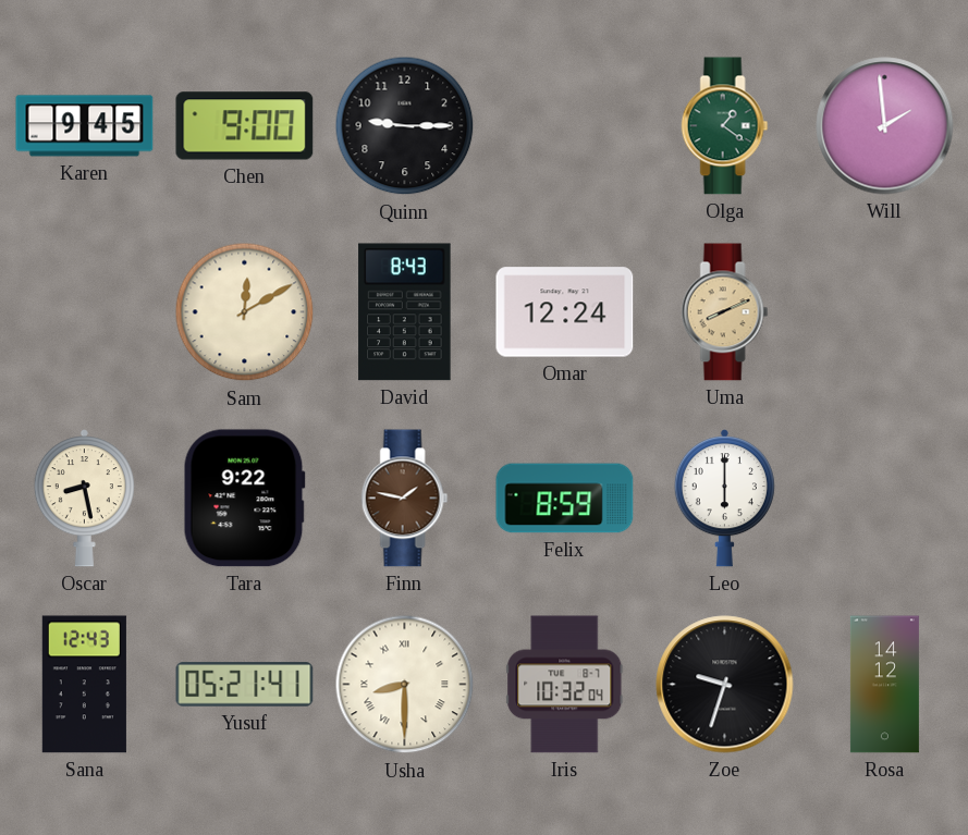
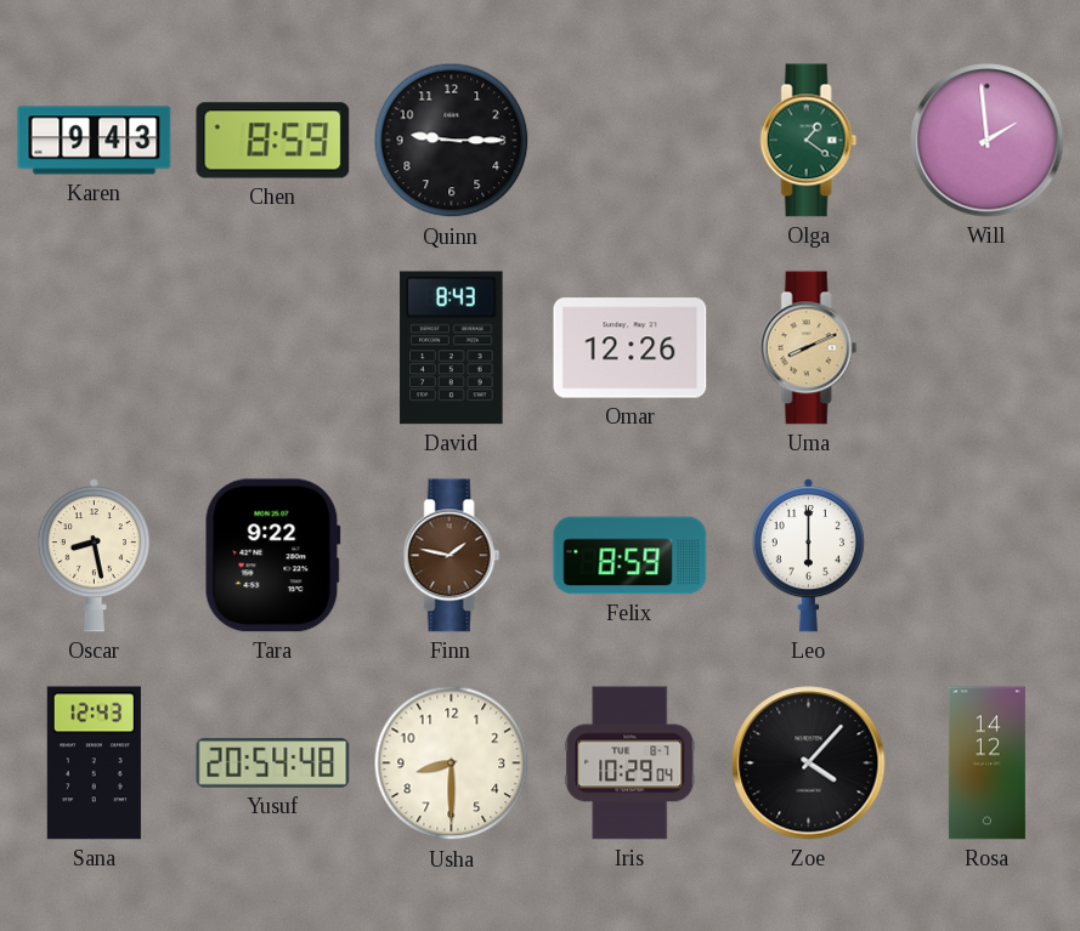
Karen: 9:45 -> 9:43
Chen: 9:00 -> 8:59
Sam: 12:10 -> none
Omar: 12:24 -> 12:26
Yusuf: 05:21 -> 20:54
Usha numerals: Roman -> Arabic
Iris: 10:32 -> 10:29
Zoe: 9:33 -> 4:07
